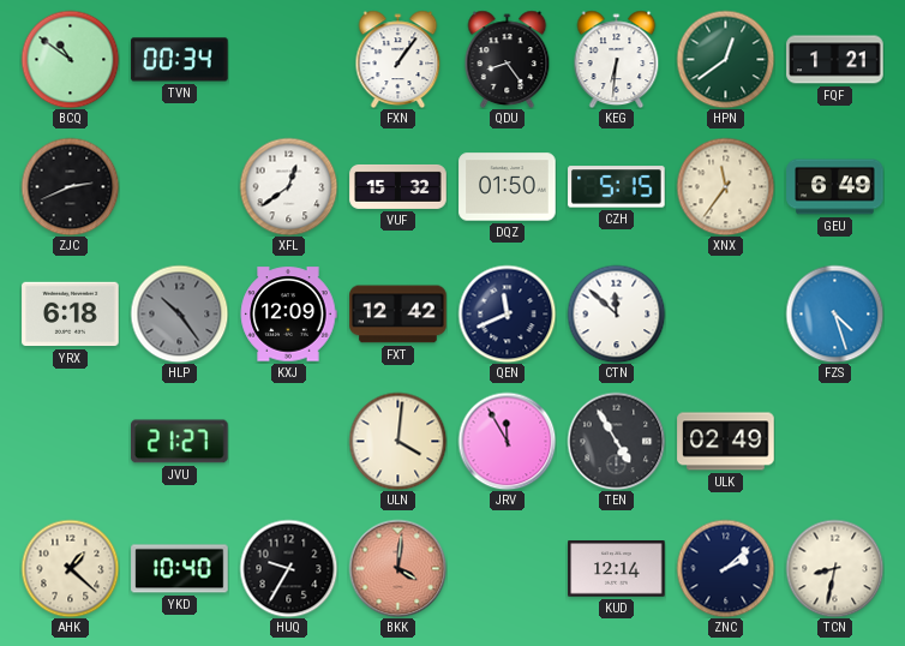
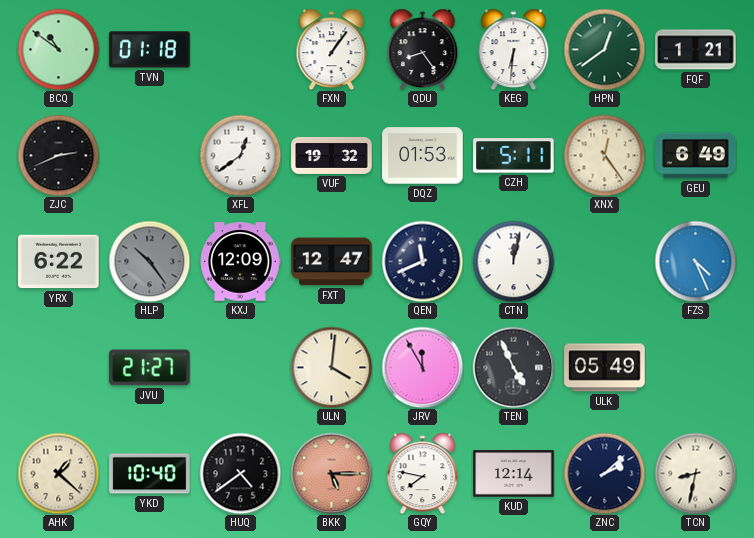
TVN: 00:34 -> 01:18
VUF: 15:32 -> 19:32
DQZ: 01:50 -> 01:53
CZH: 5:15 -> 5:11
XNX: 11:36 -> 12:24
YRX: 6:18 -> 6:22
FXT: 12:42 -> 12:47
CTN: 11:52 -> 12:02
FZS: 4:27 -> 4:26
TEN: 4:55 -> 4:56
ULK: 02:49 -> 05:49
HUQ: 9:35 -> 4:39
BKK: 4:01 -> 5:15
GQY: none -> 7:47
